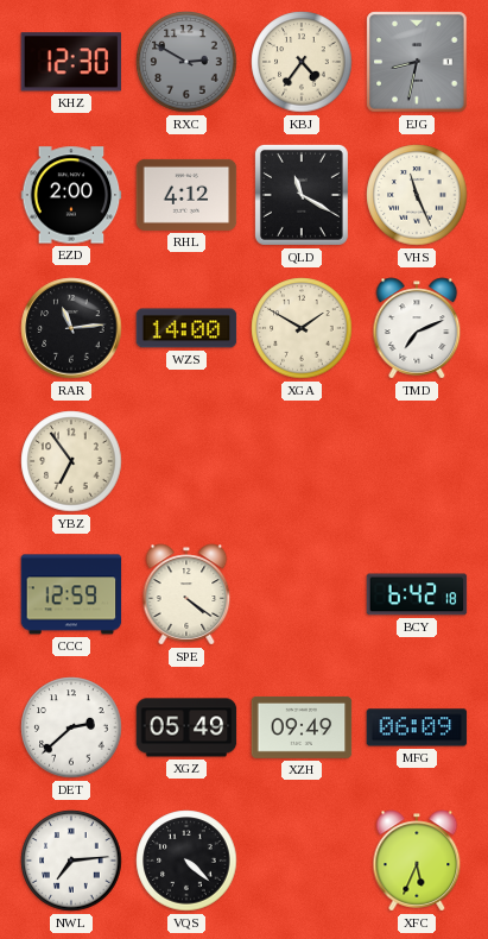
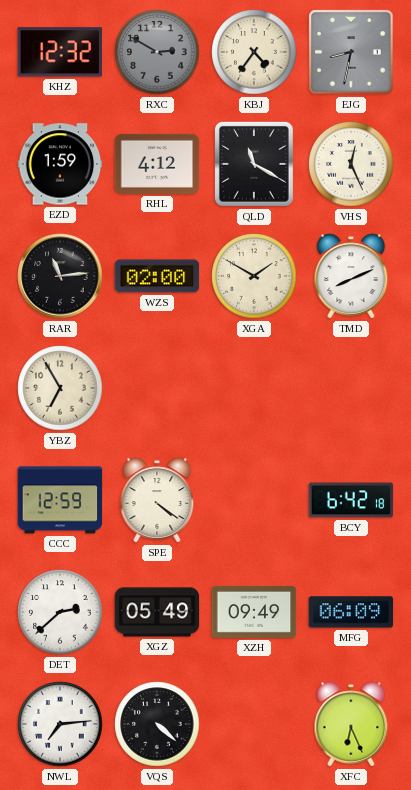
KHZ: 12:30 -> 12:32
EZD: 2:00 -> 1:59
VHS: 11:26 -> 12:26
WZS: 14:00 -> 02:00
TMD: 7:11 -> 8:11
YBZ: 6:54 -> 6:55
XFC: 5:34 -> 6:26
